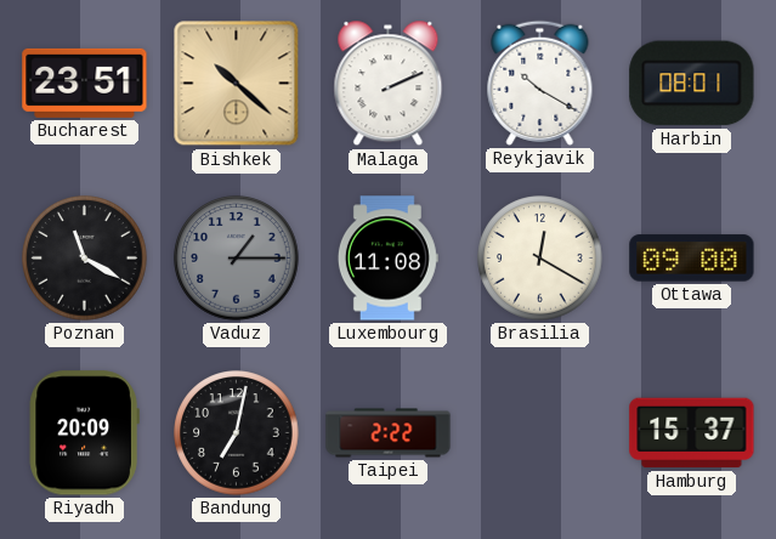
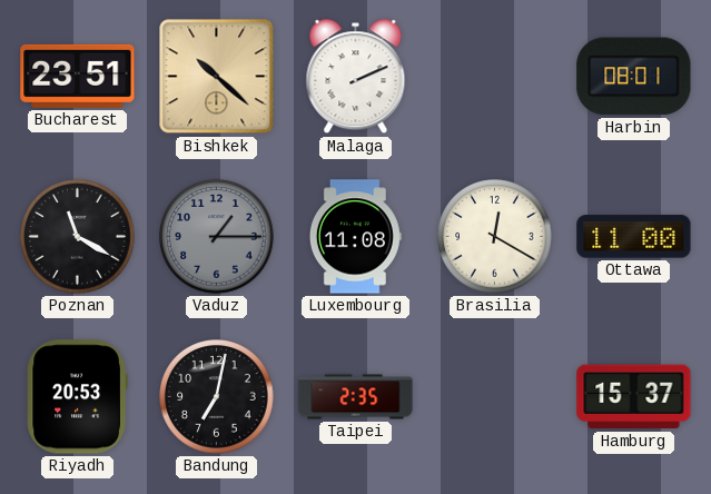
Reykjavik: 10:20 -> none
Ottawa: 09:00 -> 11:00
Riyadh: 20:09 -> 20:53
Taipei: 2:22 -> 2:35
